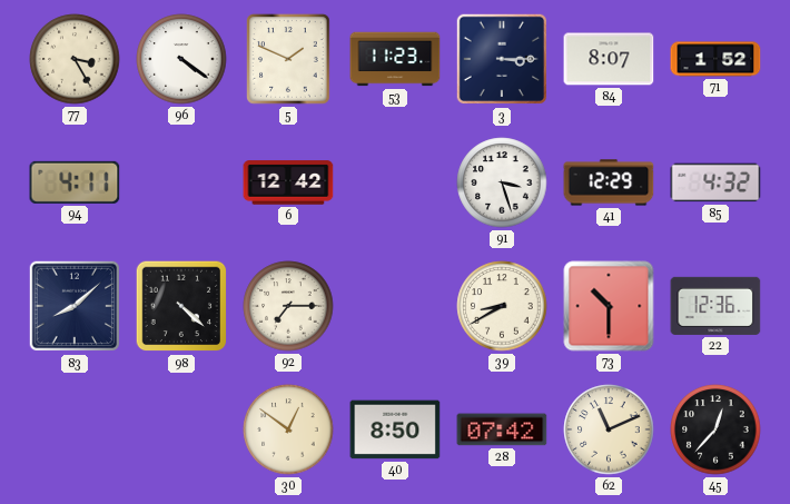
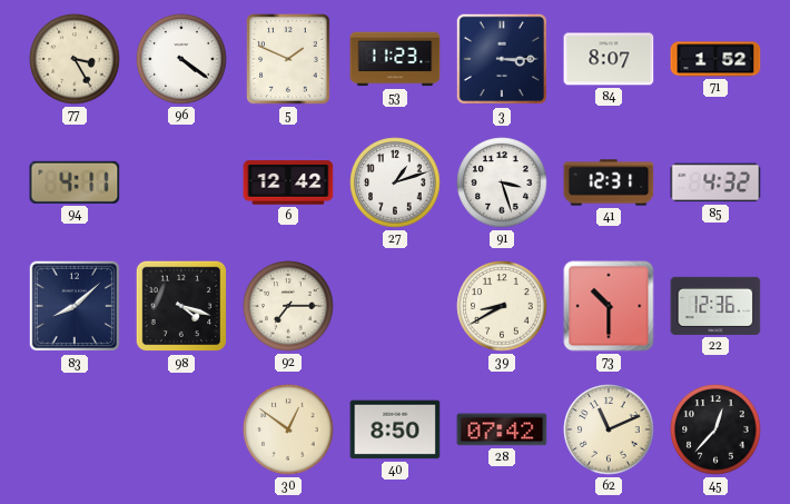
27: none -> 1:12
41: 12:29 -> 12:31
98: 4:22 -> 4:18
